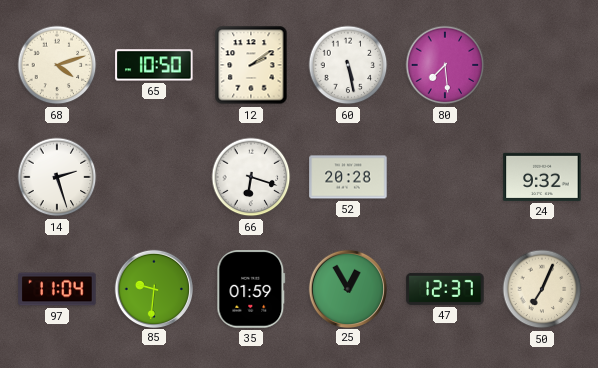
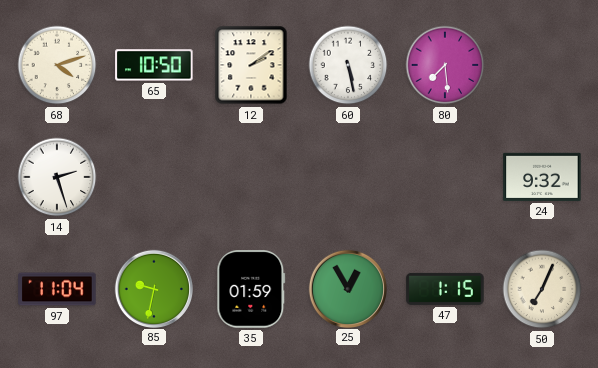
66: 6:18 -> none
52: 20:28 -> none
85: 9:31 -> 9:32
47: 12:37 -> 1:15
